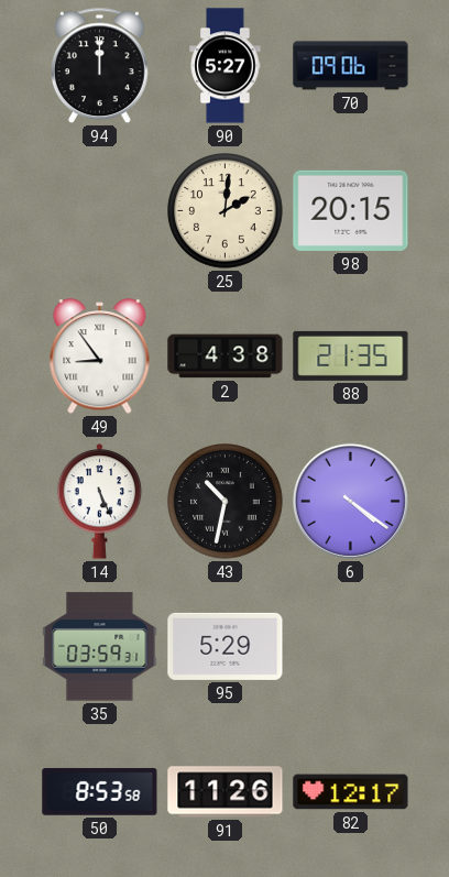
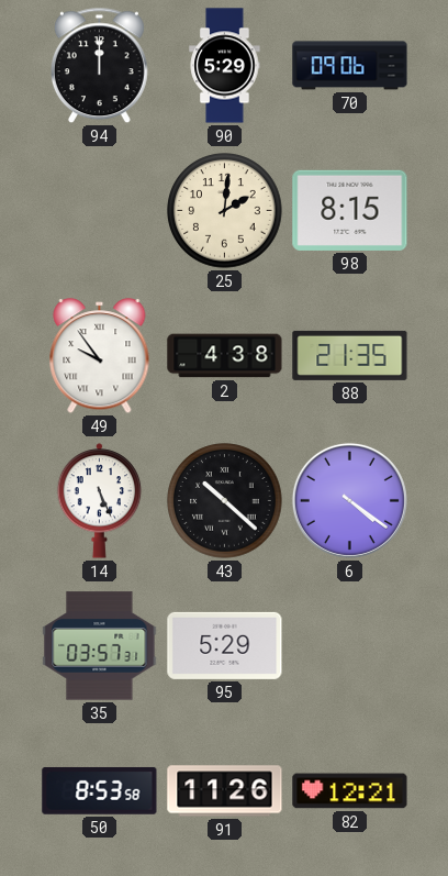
90: 5:27 -> 5:29
98: 20:15 -> 8:15
49: 8:54 -> 9:54
43: 10:32 -> 10:22
35: 03:59 -> 03:57
82: 12:17 -> 12:21
